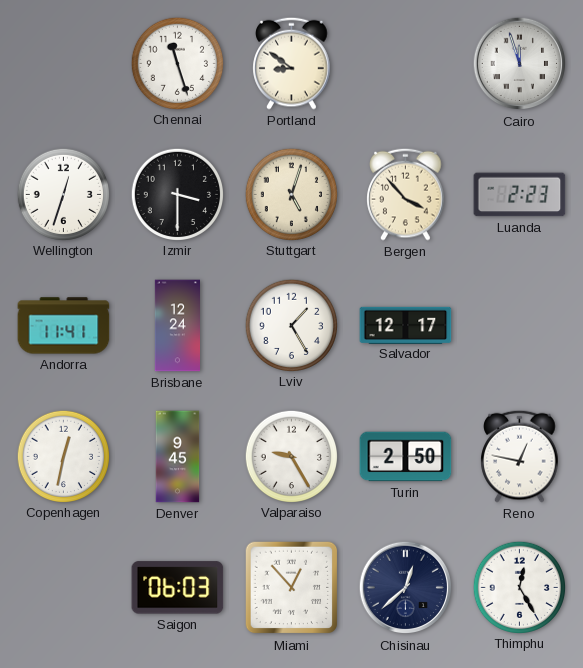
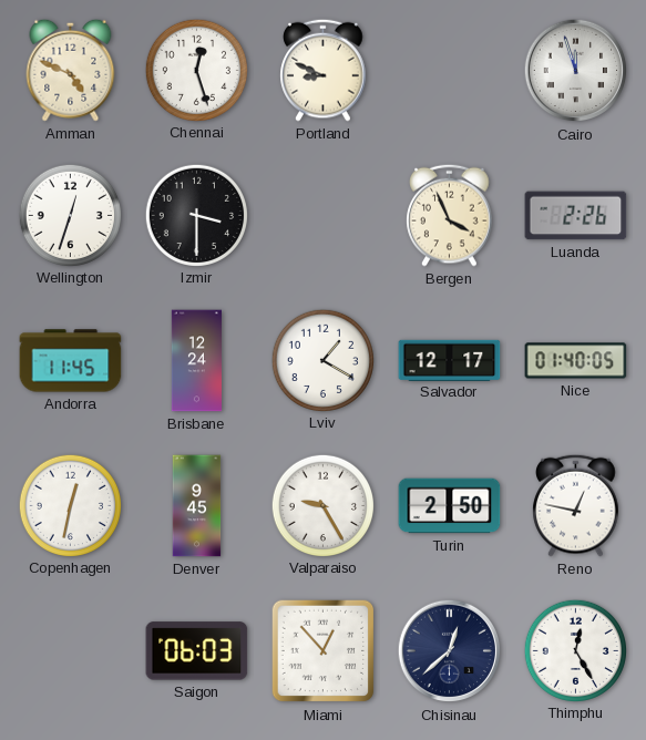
Amman: none -> 4:49
Chennai: 11:27 -> 12:27
Portland: 8:51 -> 8:49
Stuttgart: 5:03 -> none
Bergen: 3:53 -> 3:56
Luanda: 2:23 -> 2:26
Andorra: 11:41 -> 11:45
Lviv: 1:25 -> 1:20
Nice: none -> 01:40
